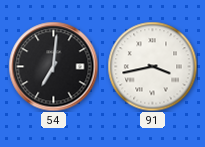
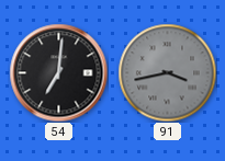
91 dial: white -> grey
